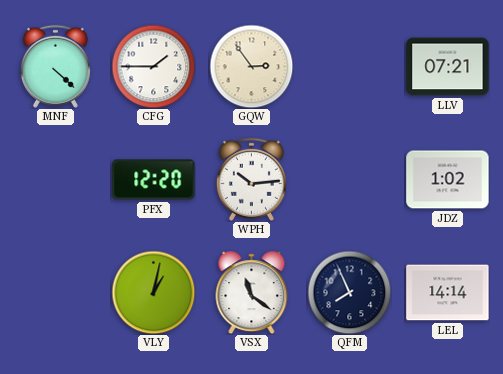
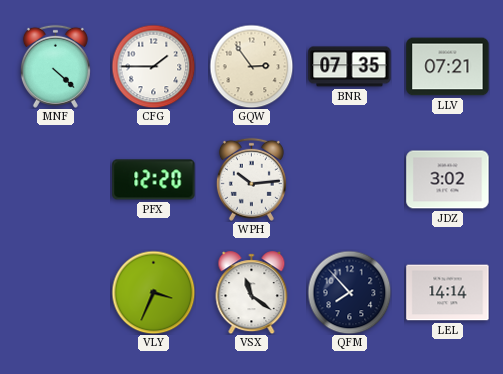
BNR: none -> 07:35
JDZ: 1:02 -> 3:02
VLY: 1:02 -> 3:34
QFM: 7:56 -> 7:53
